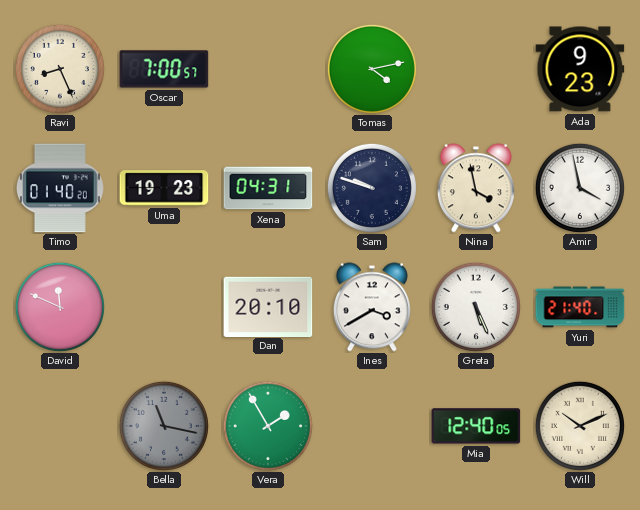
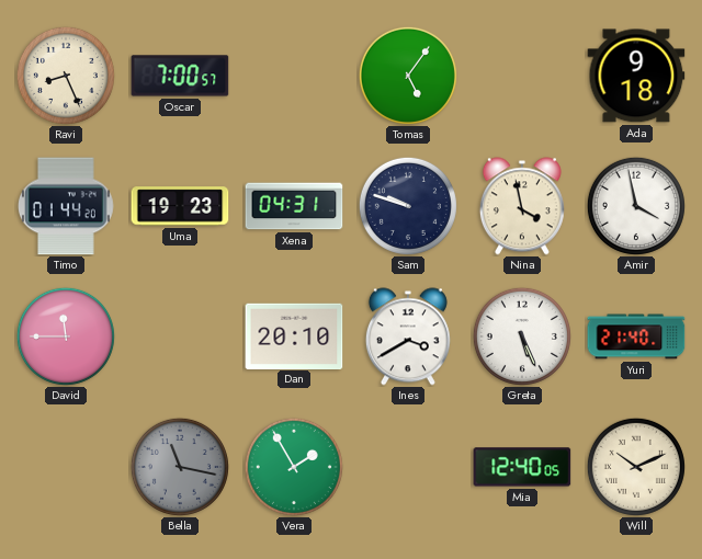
Tomas: 4:13 -> 5:06
Ada: 9:23 -> 9:18
Timo: 01:40 -> 01:44
David: 11:49 -> 11:45
